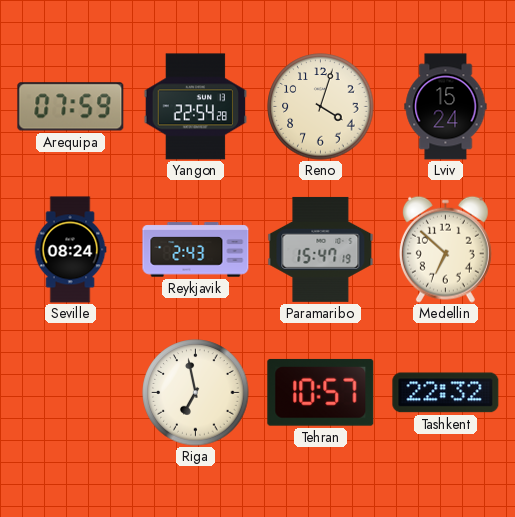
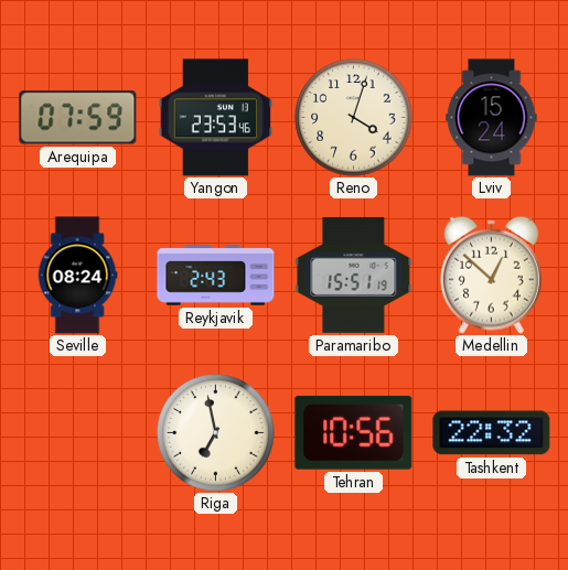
Yangon: 22:54 -> 23:53
Paramaribo: 15:47 -> 15:51
Medellin: 6:52 -> 12:52
Tehran: 10:57 -> 10:56
